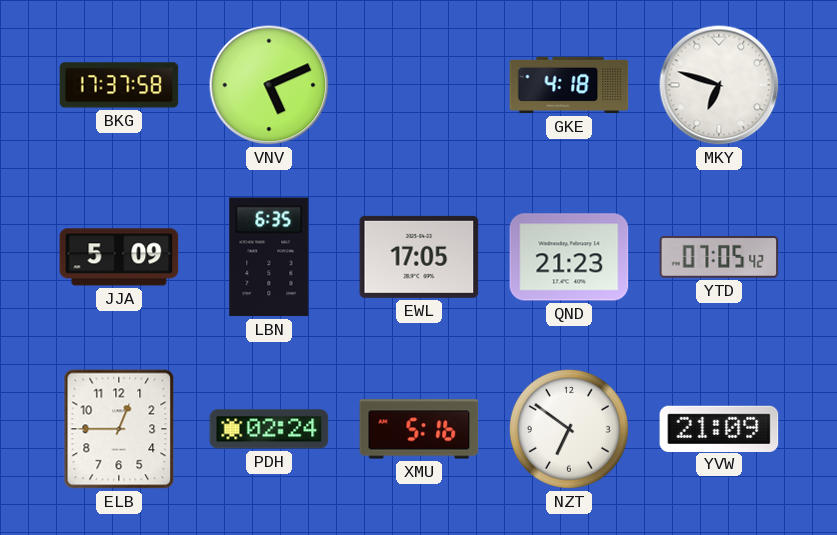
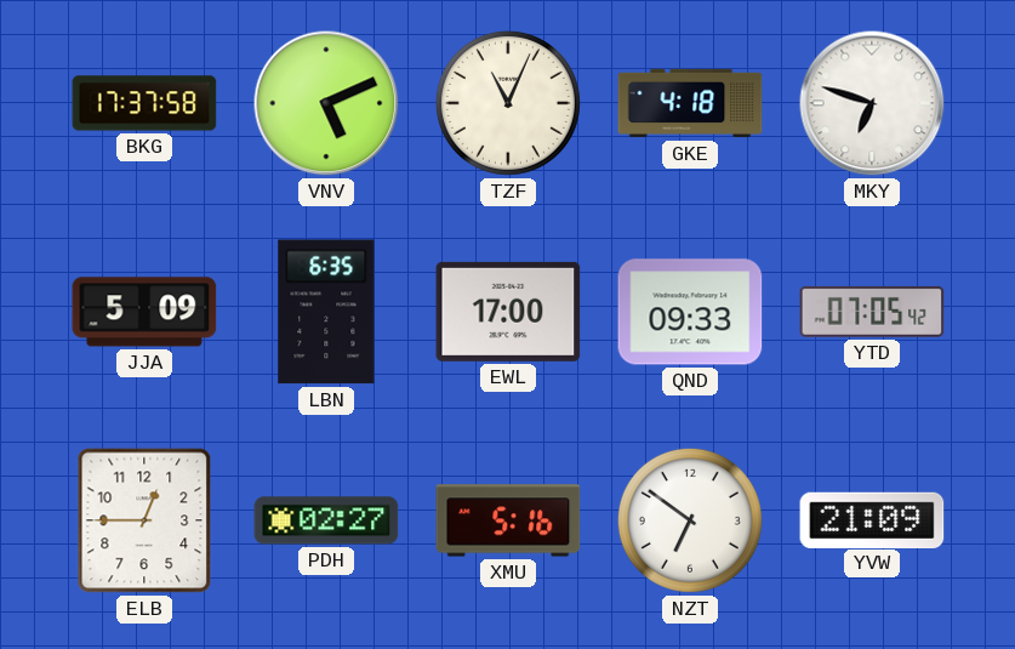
TZF: none -> 11:04
EWL: 17:05 -> 17:00
QND: 21:23 -> 09:33
PDH: 02:24 -> 02:27
